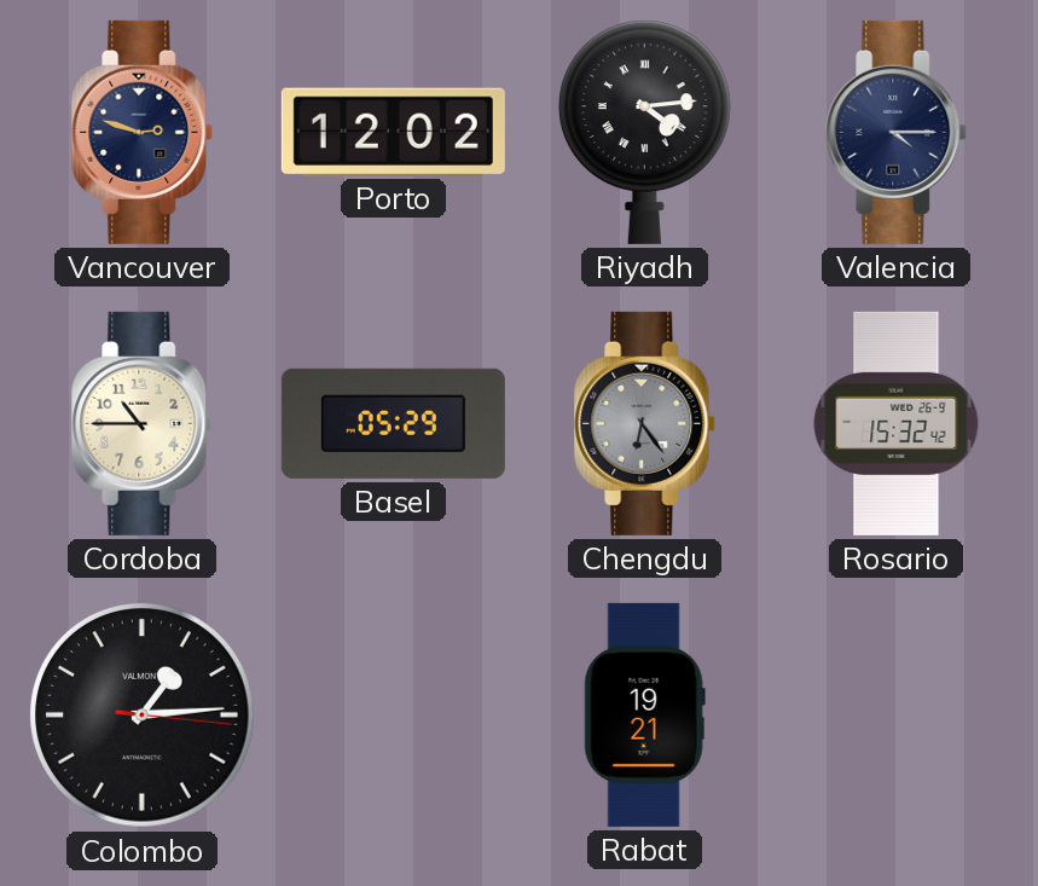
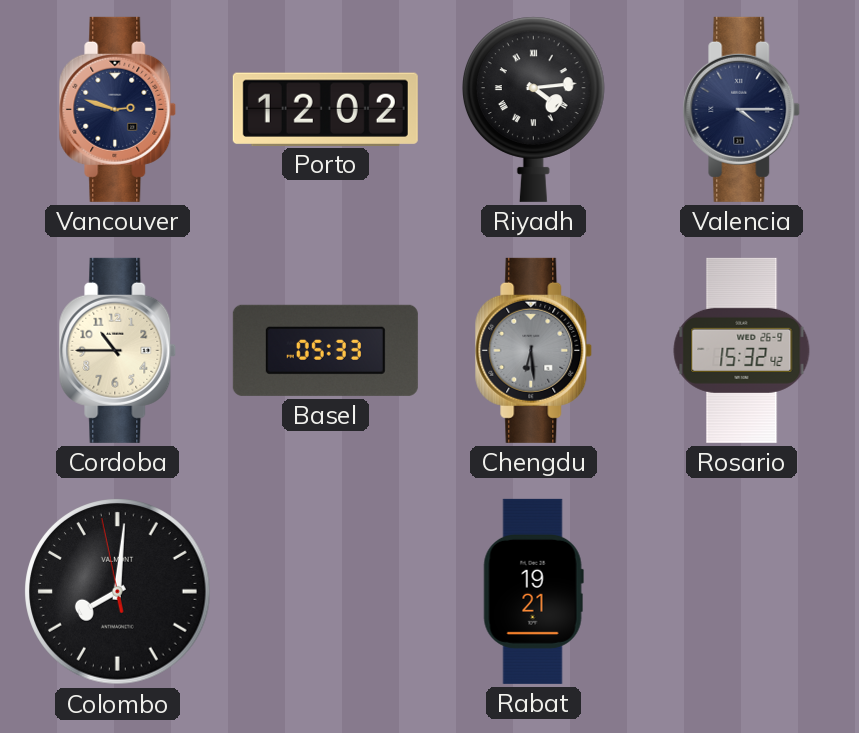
Basel: 05:29 -> 05:33
Chengdu: 6:24 -> 6:29
Colombo: 1:14 -> 8:00
